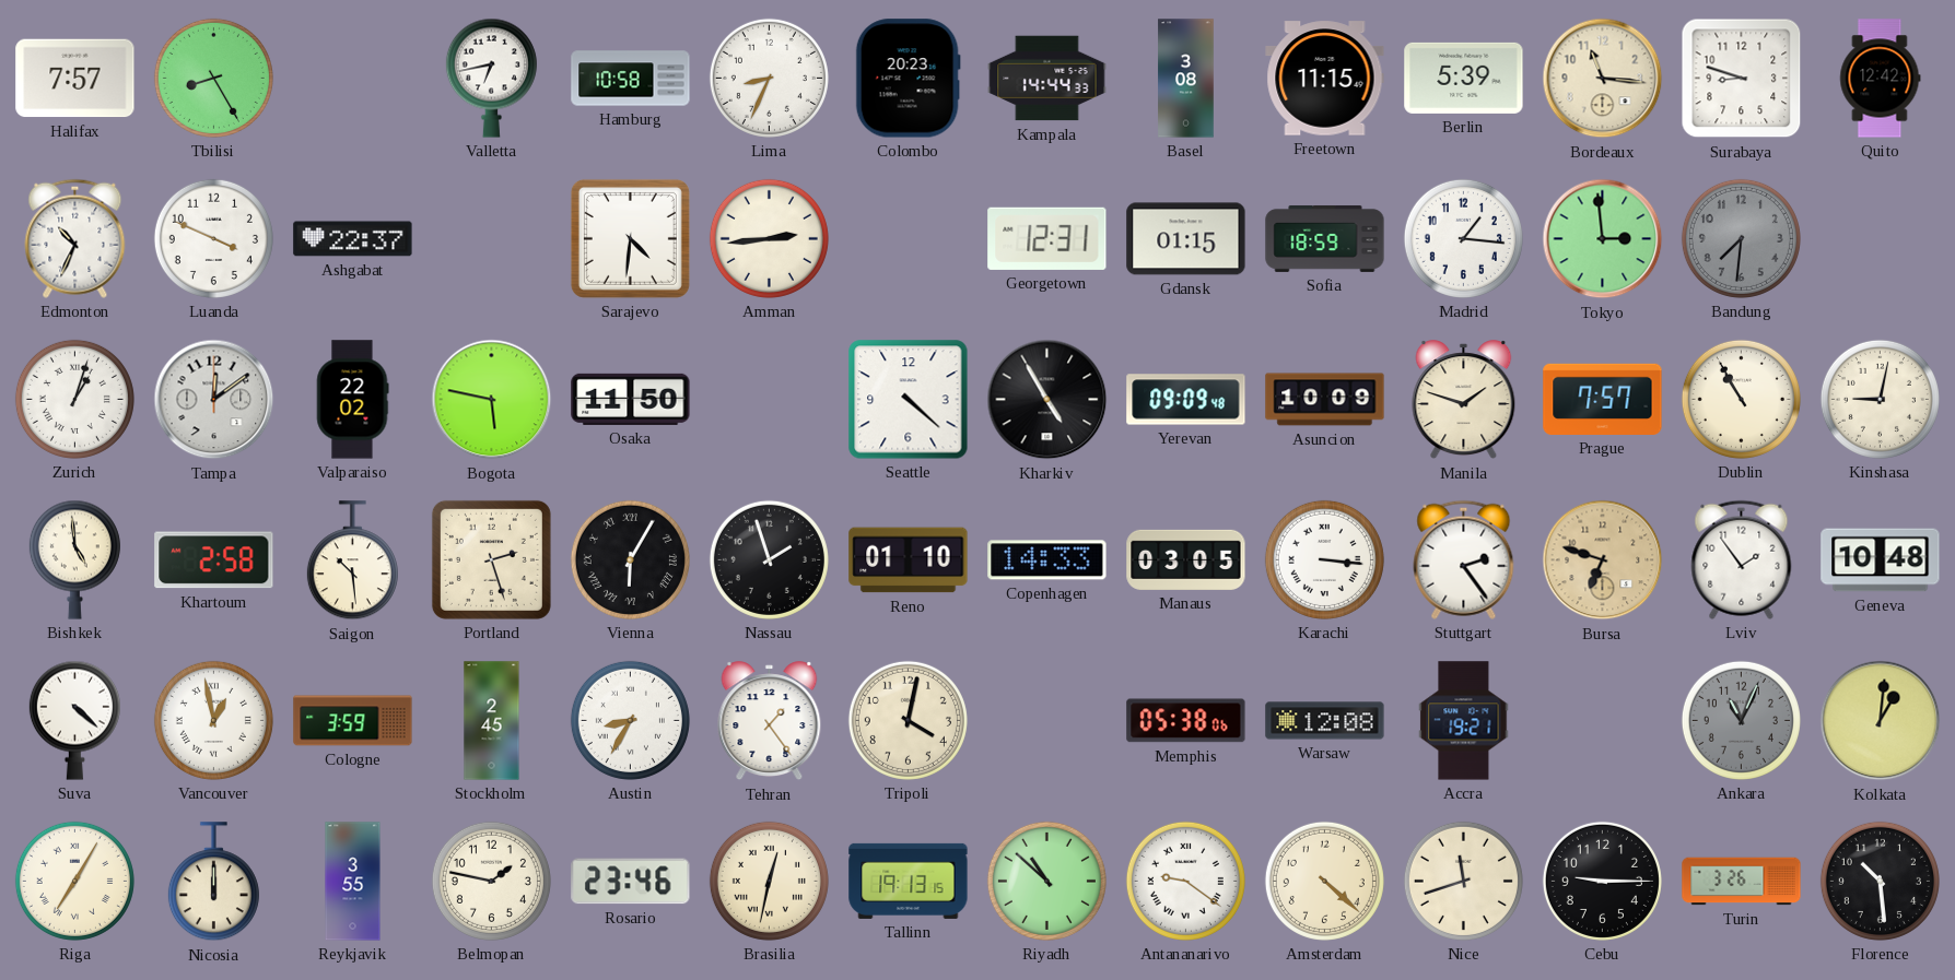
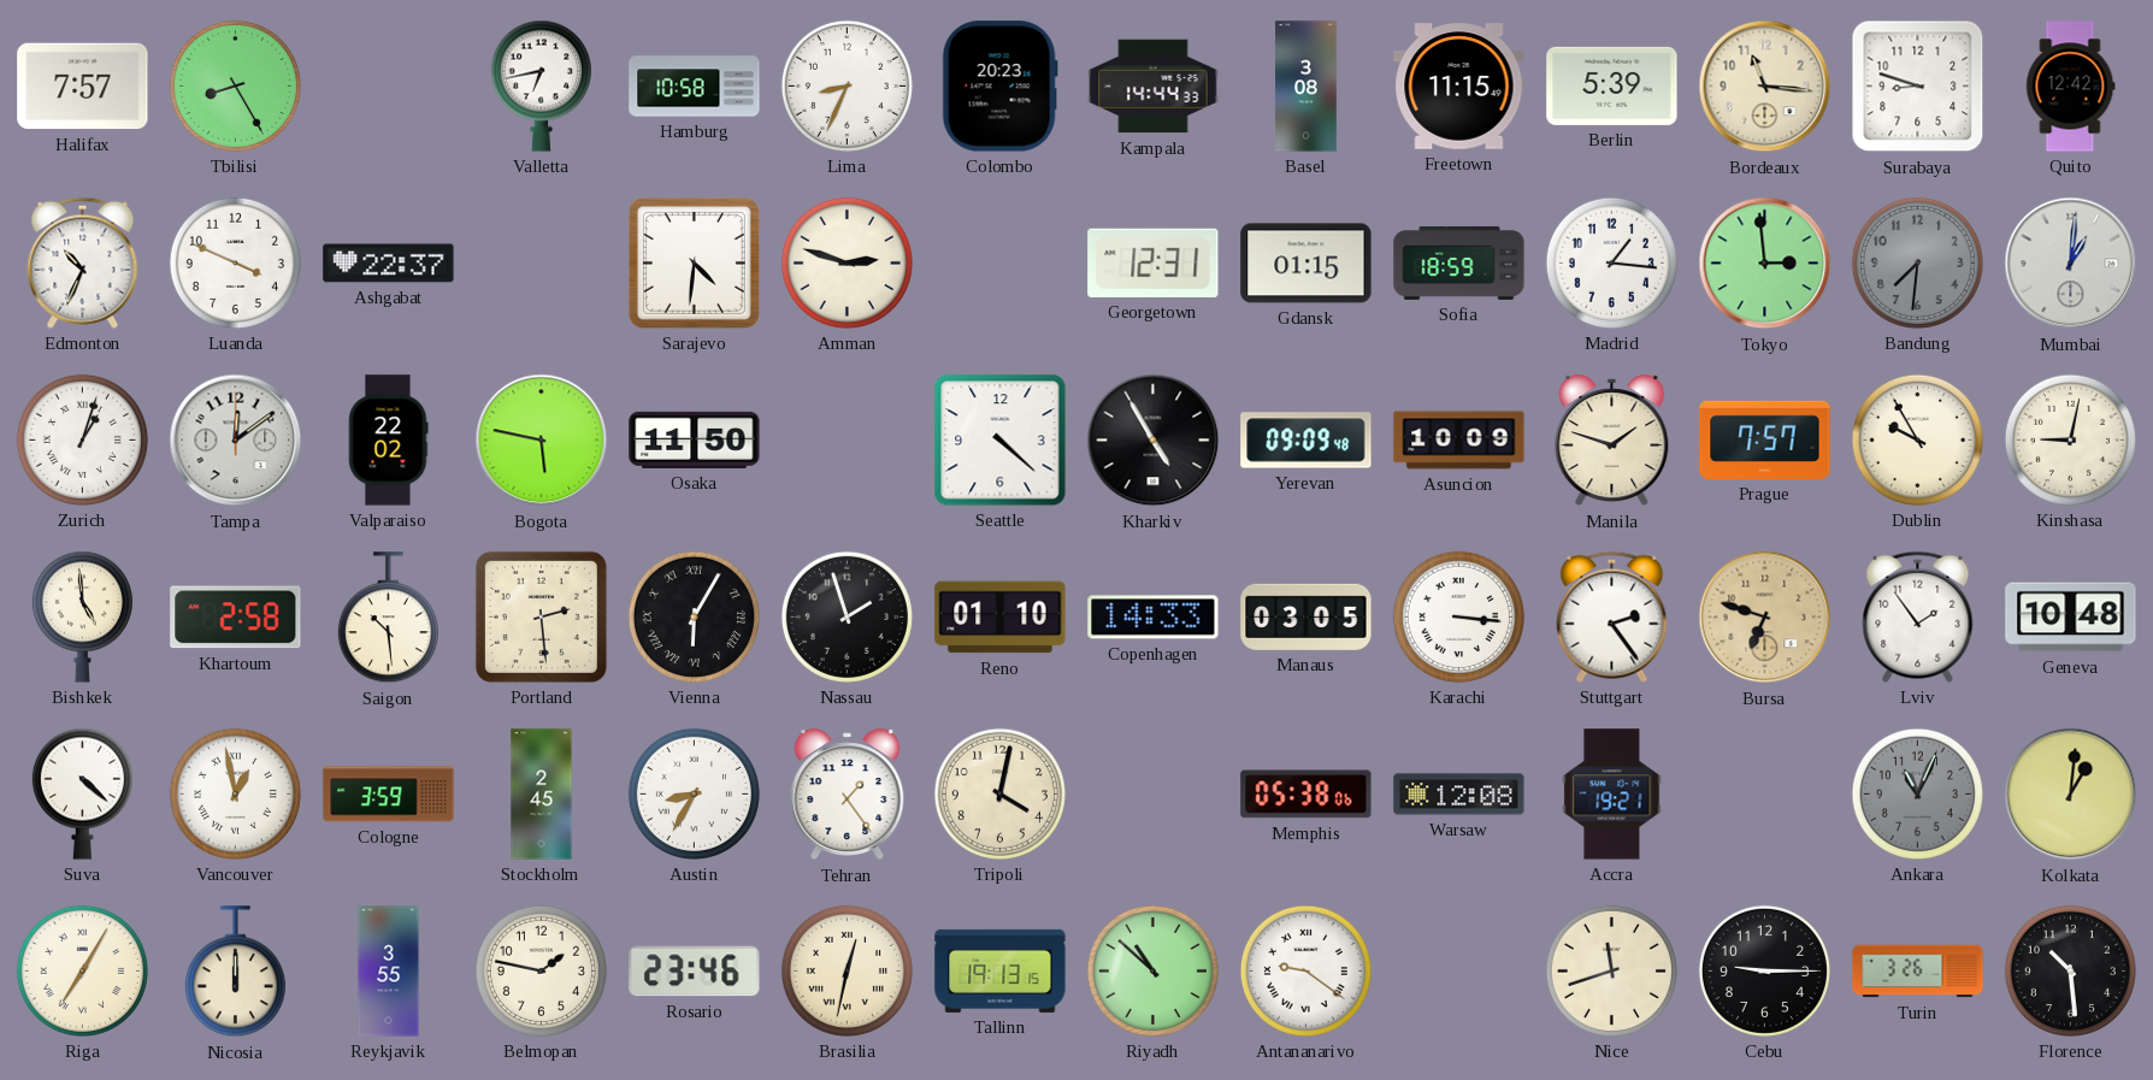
Amman: 2:44 -> 2:48
Mumbai: none -> 1:01
Dublin: 10:55 -> 9:55
Portland: 2:27 -> 2:29
Amsterdam: 4:22 -> none
